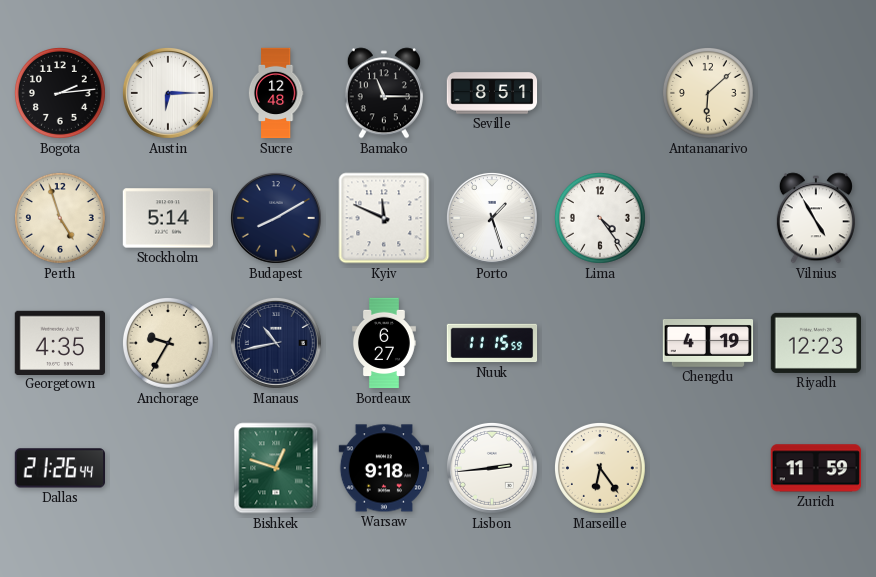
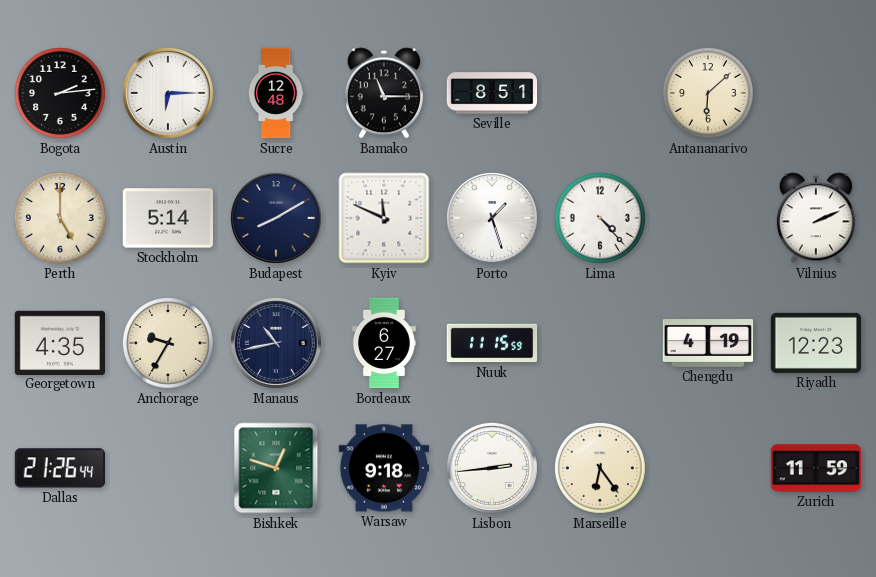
Perth: 4:57 -> 5:00
Lima: 4:24 -> 4:23
Vilnius: 4:55 -> 2:11
